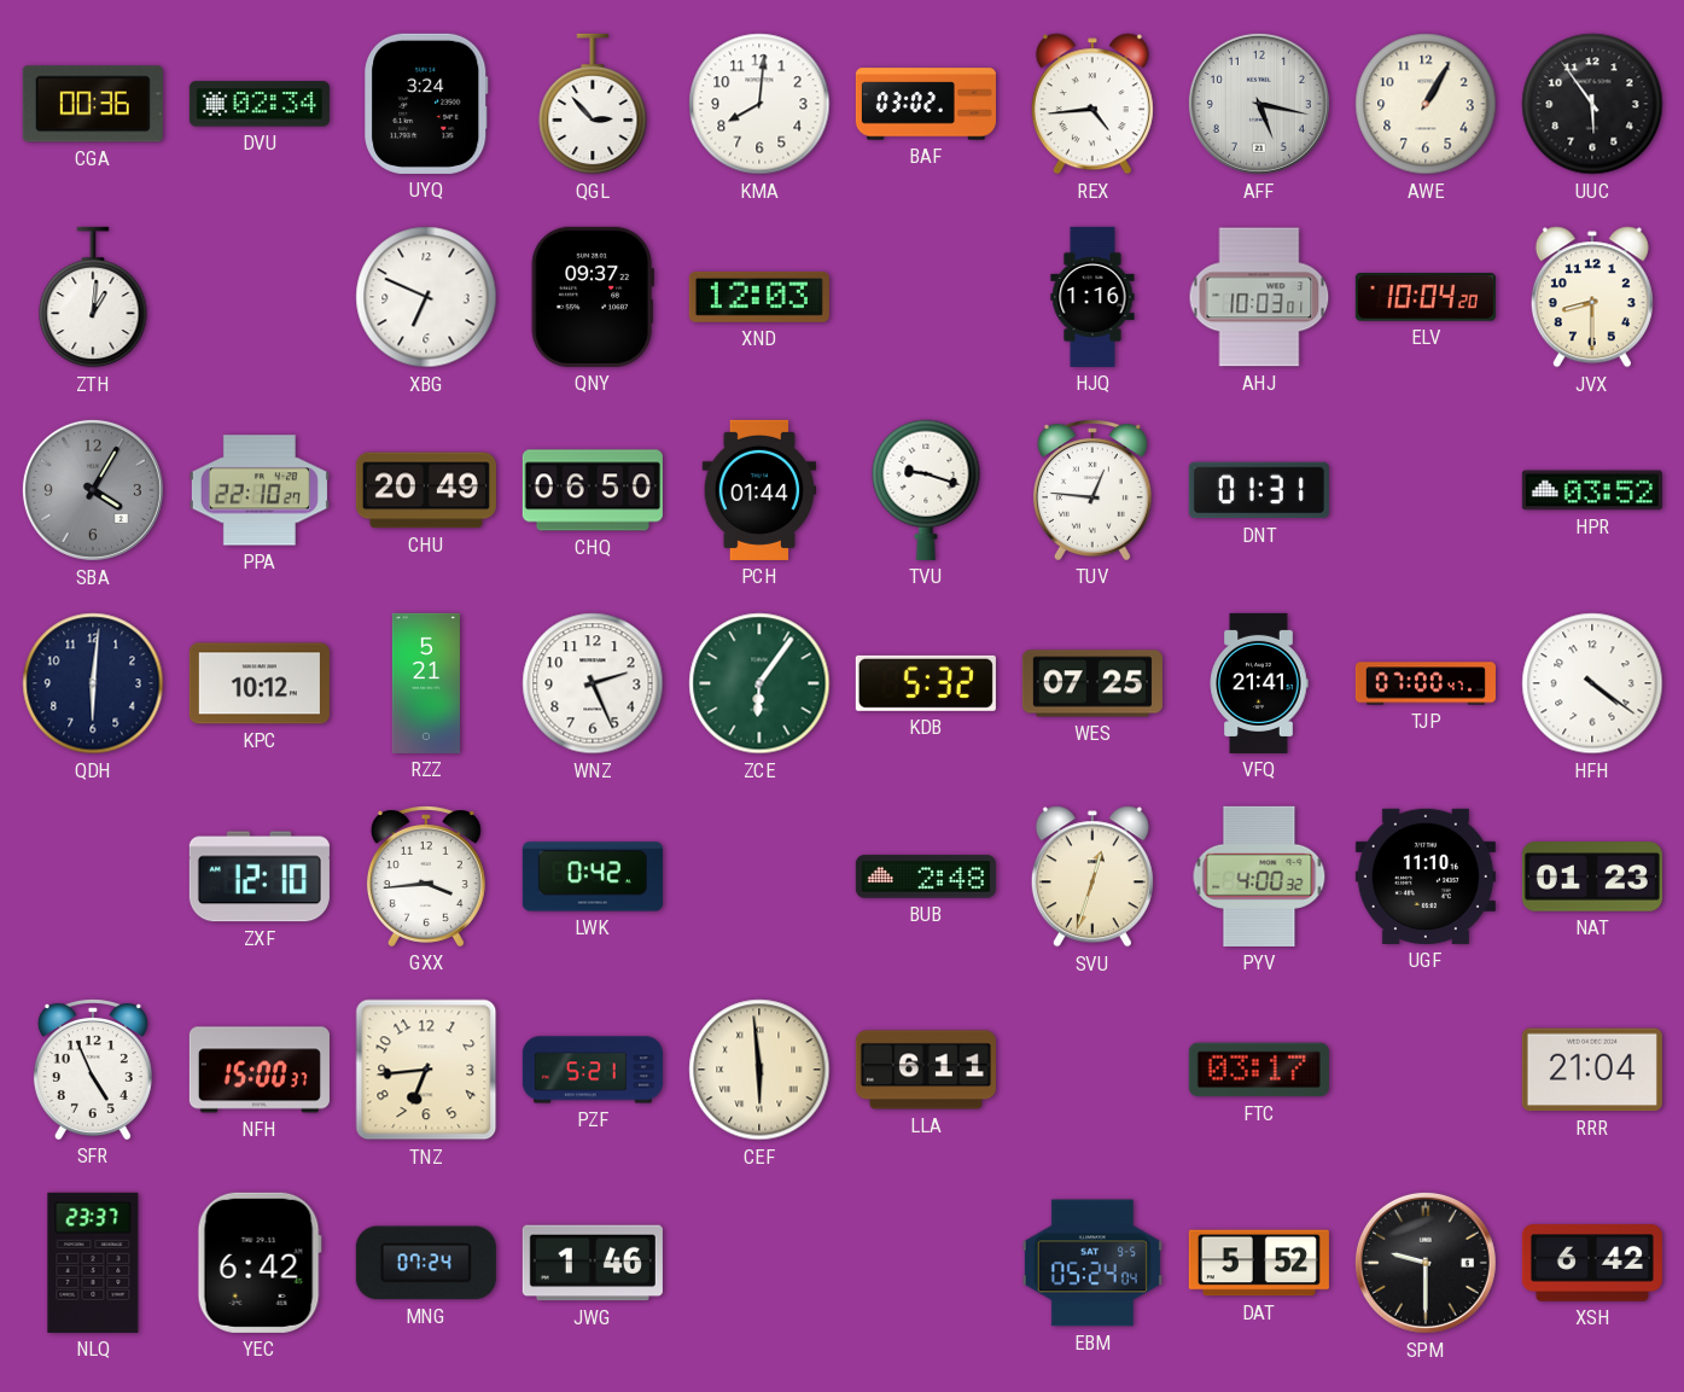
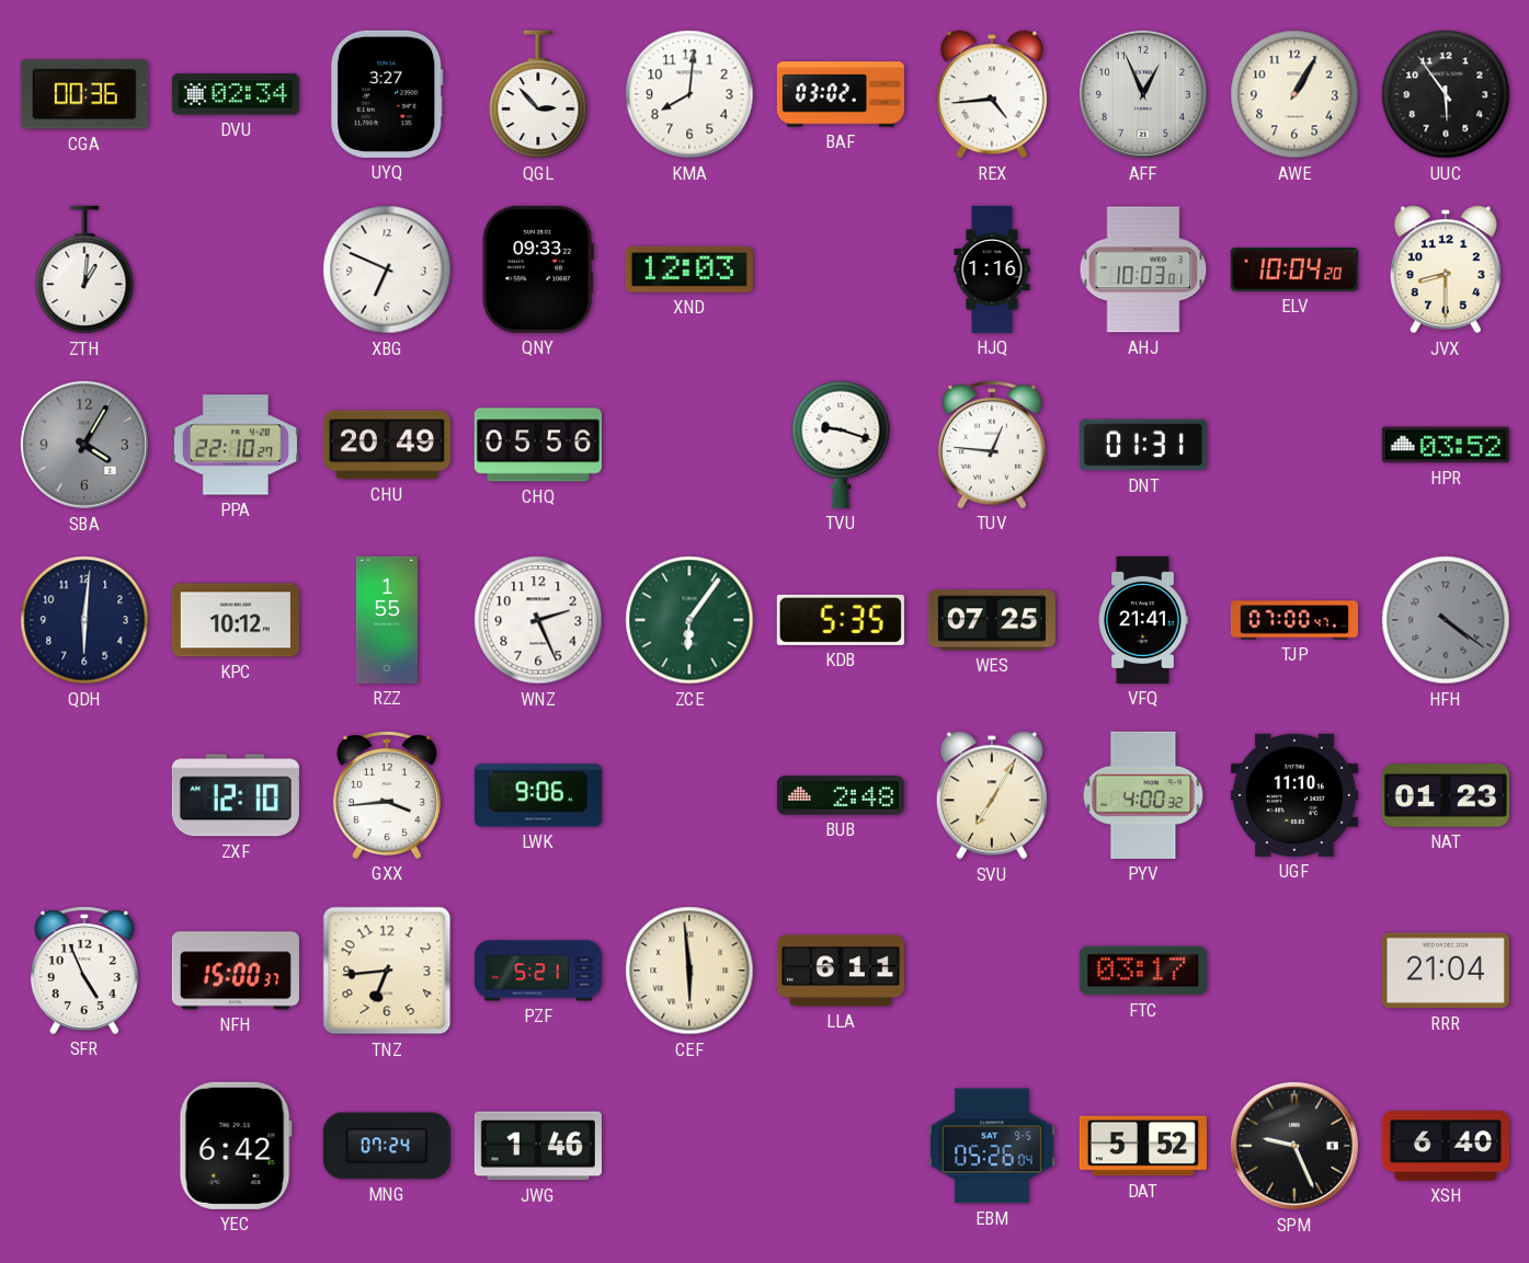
UYQ: 3:24 -> 3:27
AFF: 5:17 -> 12:56
QNY: 09:37 -> 09:33
CHQ: 06:50 -> 05:56
PCH: 01:44 -> none
RZZ: 5:21 -> 1:55
KDB: 5:32 -> 5:35
HFH dial: white -> grey
LWK: 0:42 -> 9:06
SVU: 12:33 -> 7:05
NLQ: 23:37 -> none
EBM: 05:24 -> 05:26
SPM: 9:30 -> 9:26
XSH: 6:42 -> 6:40
